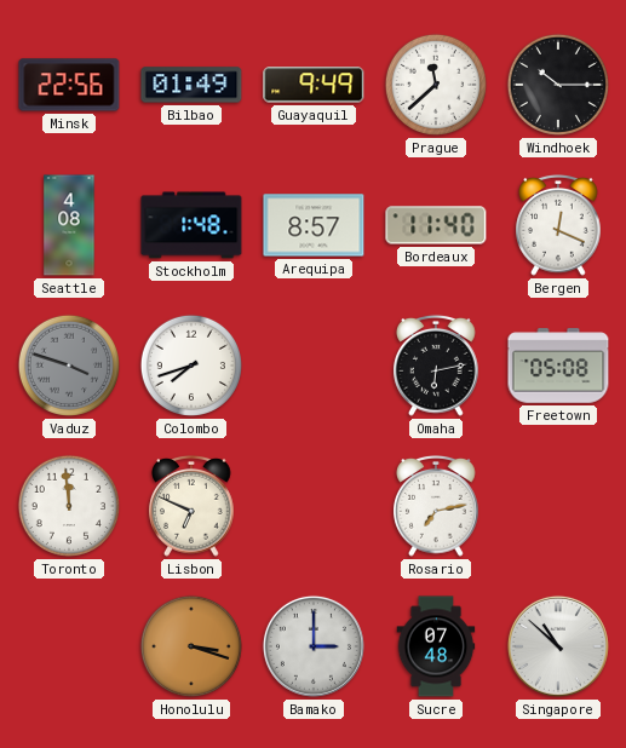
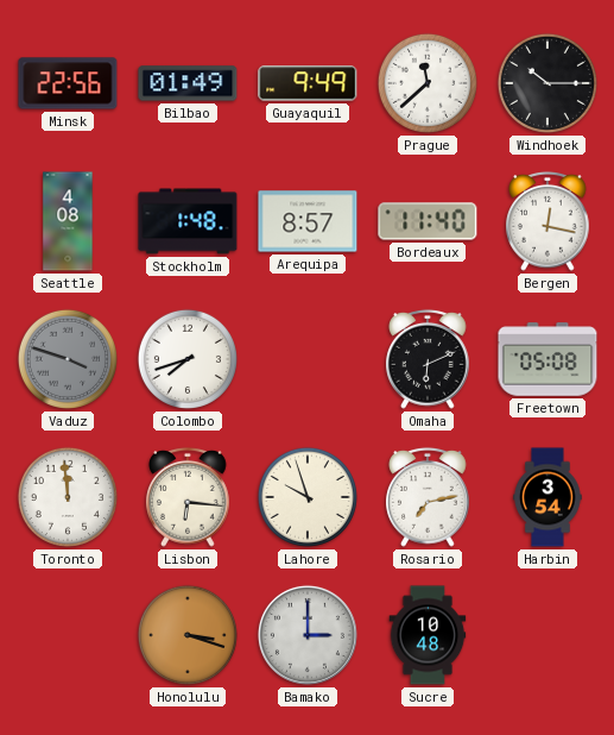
Bergen: 12:19 -> 12:17
Omaha: 6:13 -> 6:11
Lisbon: 6:49 -> 6:16
Lahore: none -> 9:57
Harbin: none -> 3:54
Sucre: 07:48 -> 10:48
Singapore: 10:52 -> none
